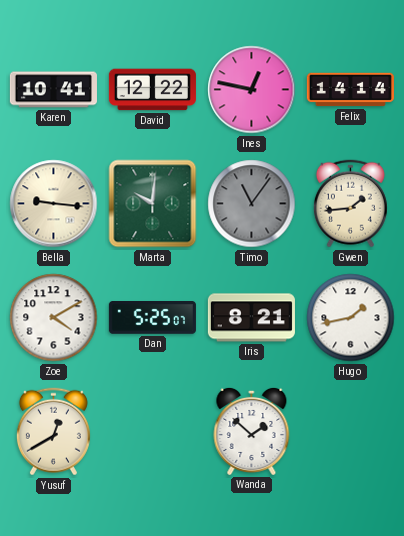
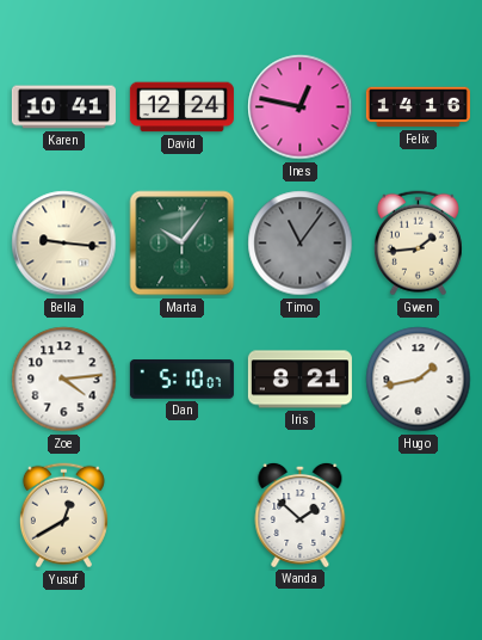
David: 12:22 -> 12:24
Felix: 14:14 -> 14:16
Marta: 10:01 -> 10:06
Zoe: 4:10 -> 4:14
Dan: 5:25 -> 5:10
